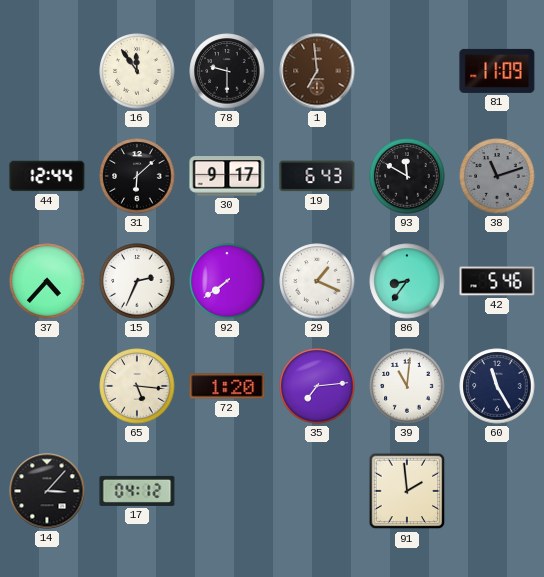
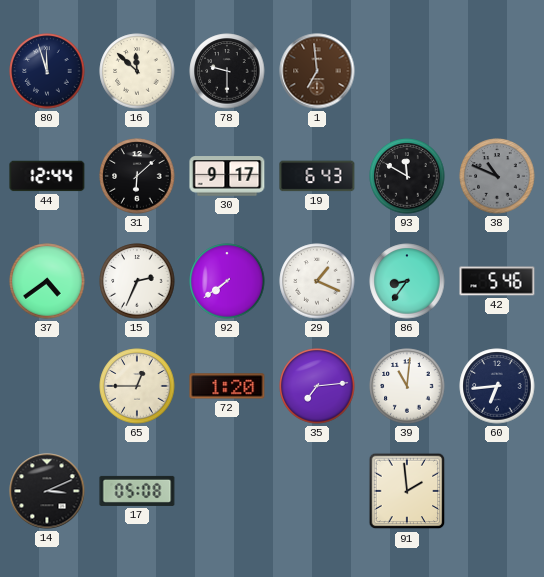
80: none -> 11:57
16: 11:54 -> 11:52
81: 11:09 -> none
38: 11:12 -> 10:49
37: 4:37 -> 4:39
65: 5:16 -> 12:45
60: 11:25 -> 6:44
14: 3:07 -> 3:11
17: 04:12 -> 05:08
